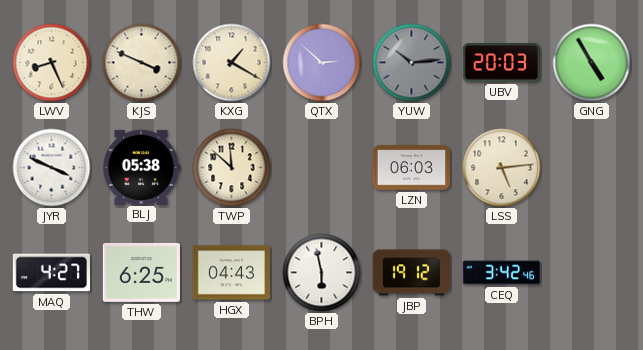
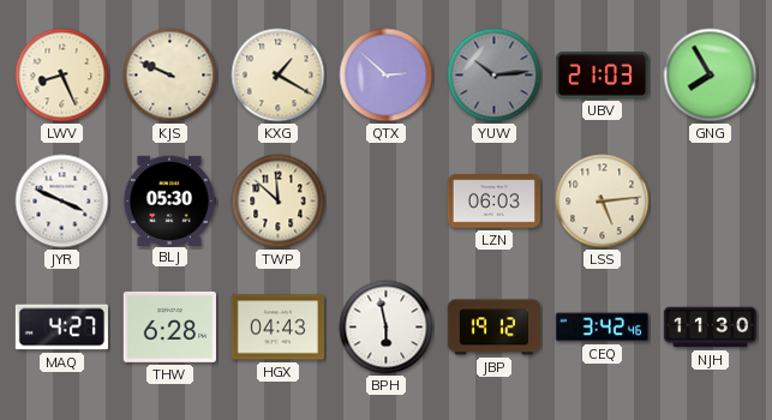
KJS: 3:49 -> 9:49
UBV: 20:03 -> 21:03
GNG: 4:55 -> 7:55
BLJ: 05:38 -> 05:30
THW: 6:25 -> 6:28
NJH: none -> 11:30
